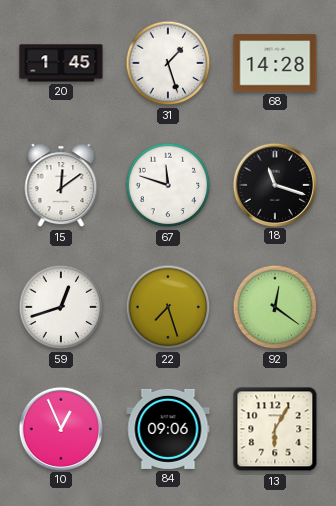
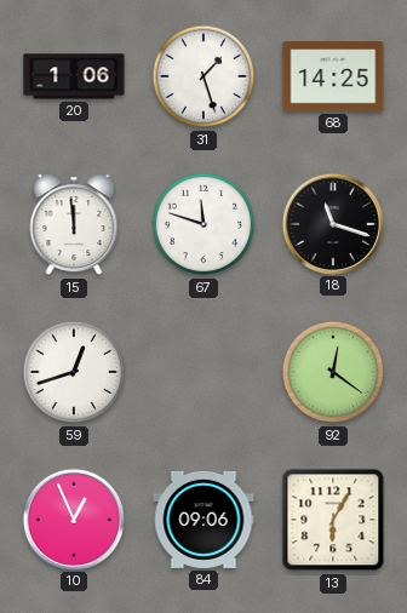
20: 1:45 -> 1:06
68: 14:28 -> 14:25
15: 12:09 -> 11:59
22: 7:27 -> none
